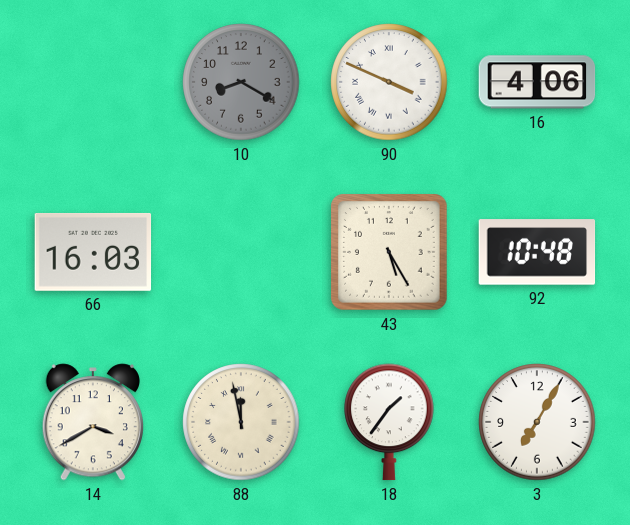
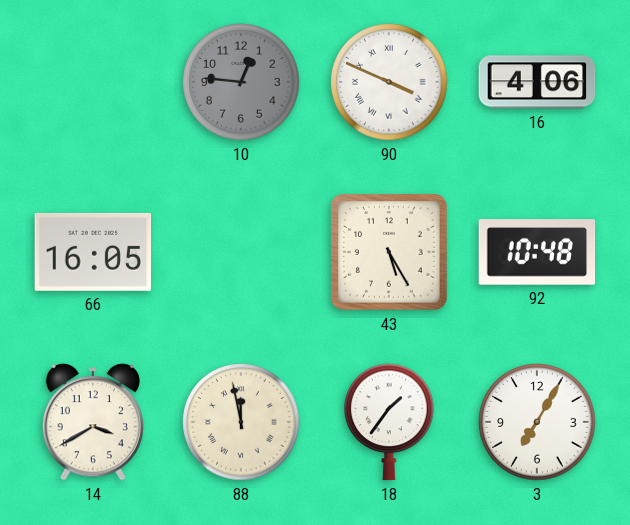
10: 8:20 -> 12:46
66: 16:03 -> 16:05
